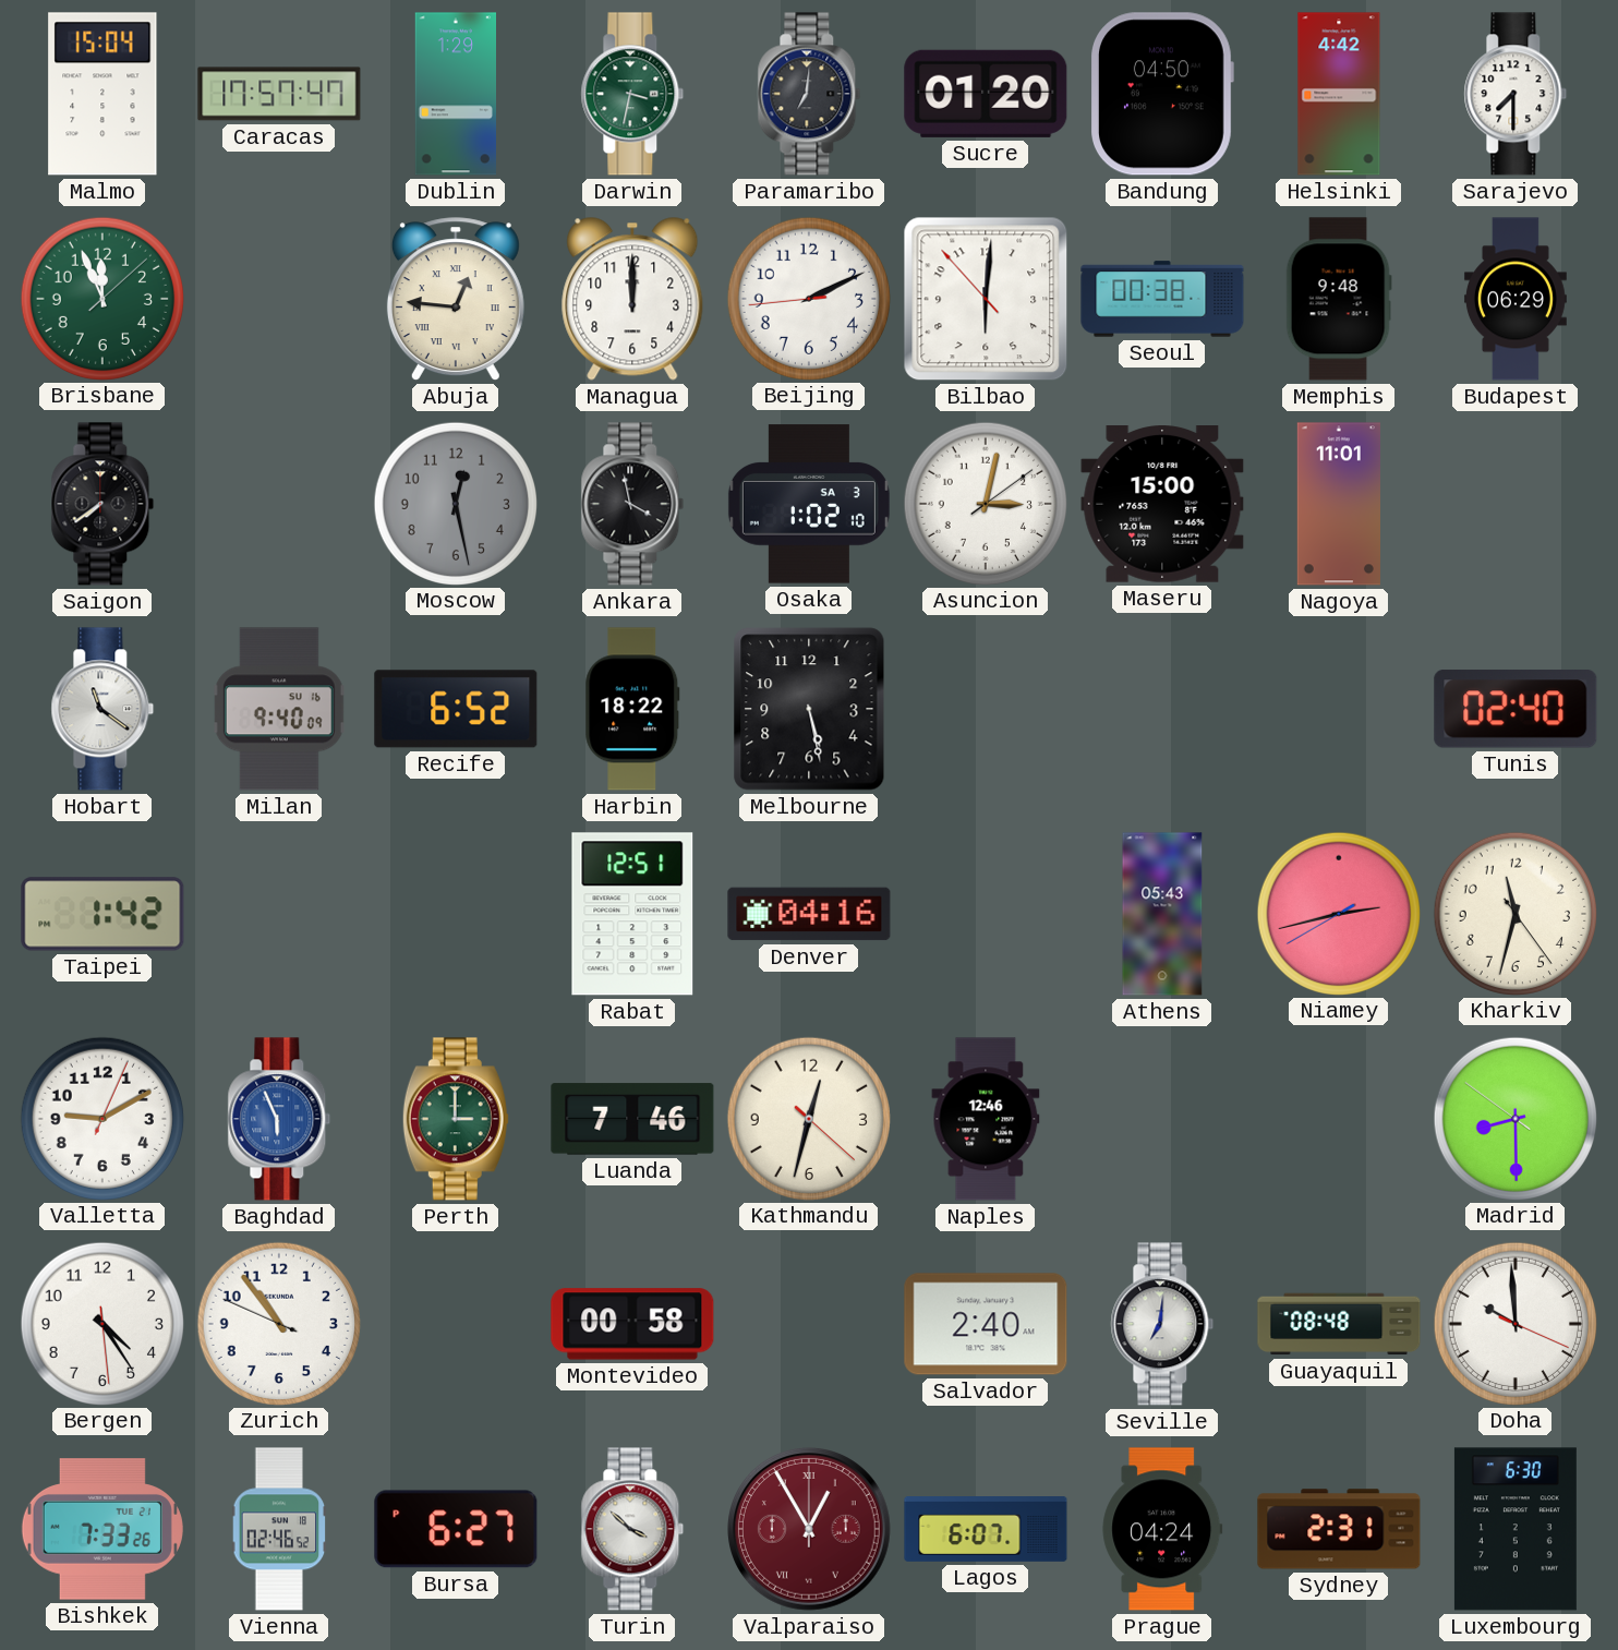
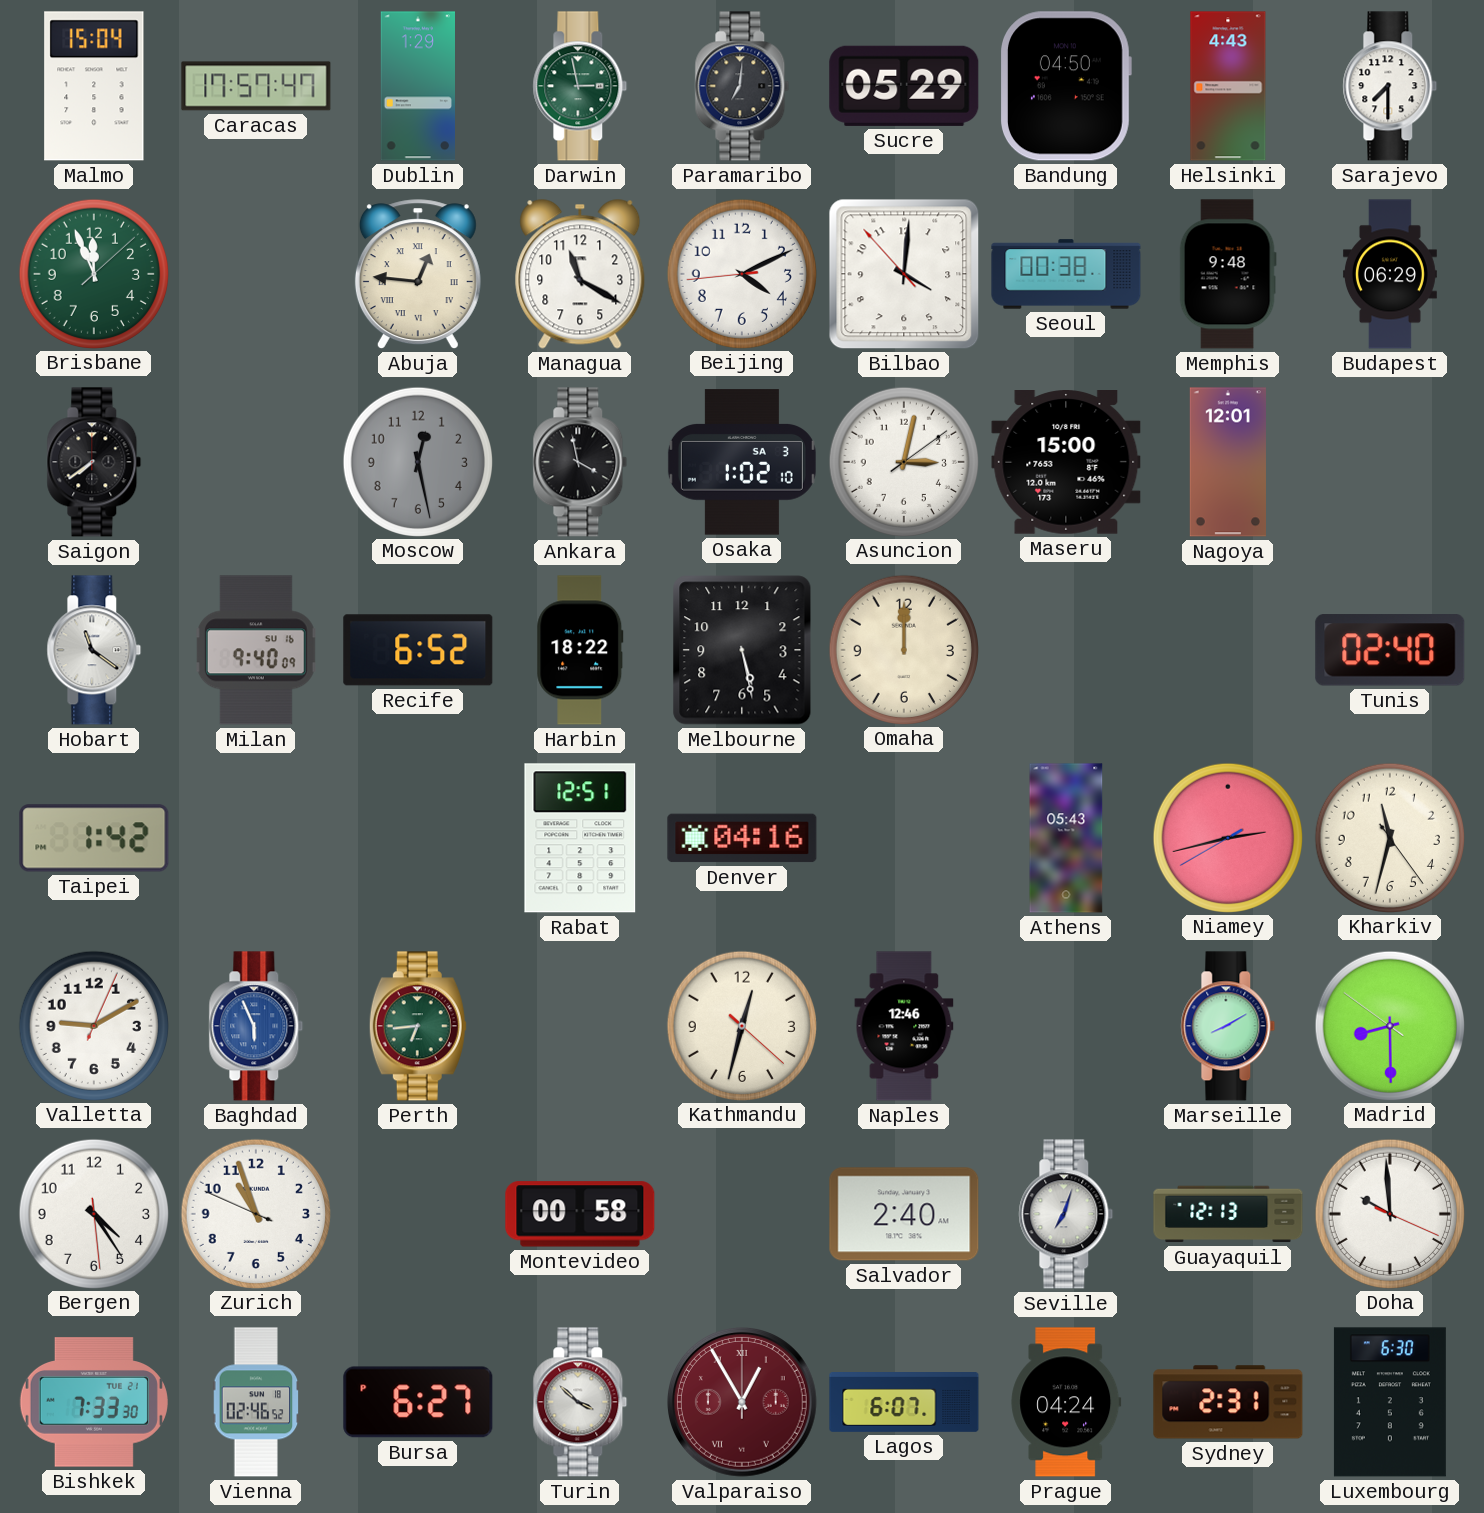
Darwin: 3:32 -> 2:58
Sucre: 01:20 -> 05:29
Helsinki: 4:42 -> 4:43
Managua: 12:00 -> 11:20
Beijing: 2:10 -> 4:10
Bilbao: 6:00 -> 4:00
Nagoya: 11:01 -> 12:01
Omaha: none -> 12:00
Perth: 3:00 -> 6:44
Luanda: 7:46 -> none
Marseille: none -> 8:10
Zurich: 10:53 -> 10:56
Seville: 7:01 -> 7:03
Guayaquil: 08:48 -> 12:13
Bishkek: 7:33:26 -> 7:33:30
